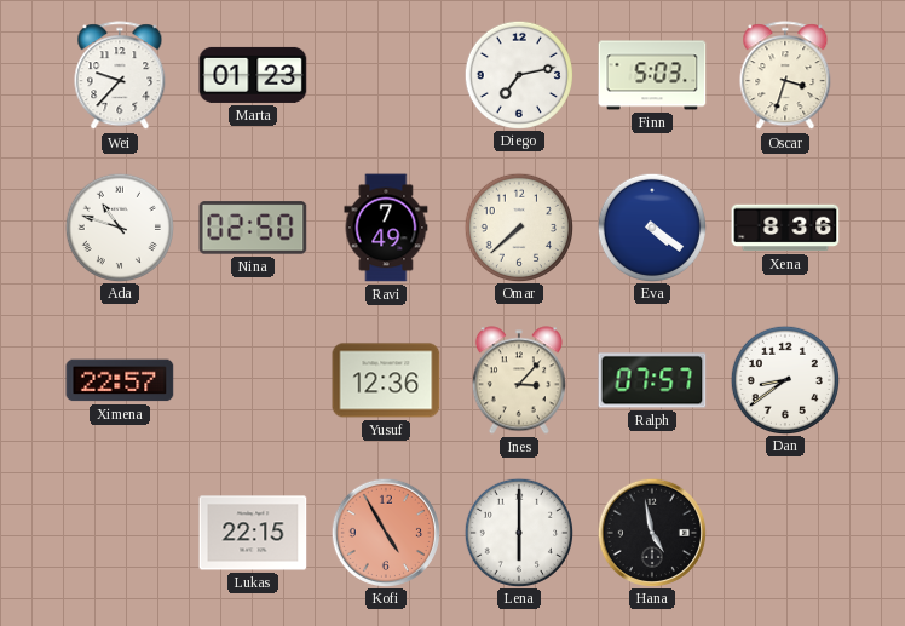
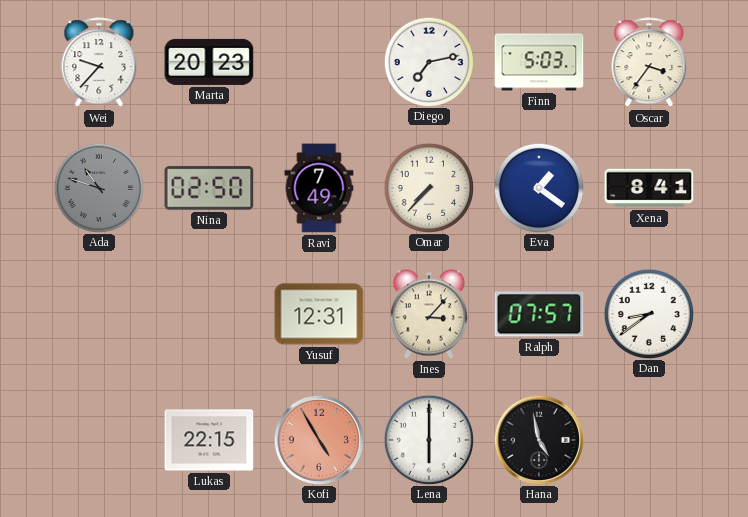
Marta: 01:23 -> 20:23
Oscar: 3:33 -> 3:36
Ada dial: white -> grey
Omar: 7:38 -> 7:37
Eva: 4:21 -> 1:21
Xena: 8:36 -> 8:41
Ximena: 22:57 -> none
Yusuf: 12:36 -> 12:31
